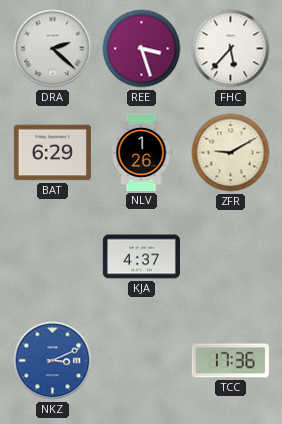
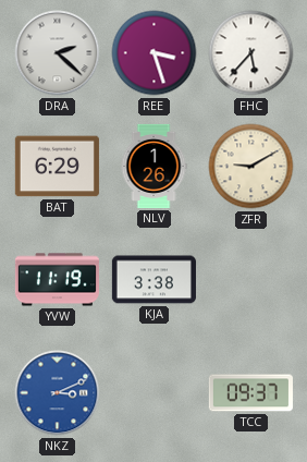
YVW: none -> 11:19
KJA: 4:37 -> 3:38
TCC: 17:36 -> 09:37
